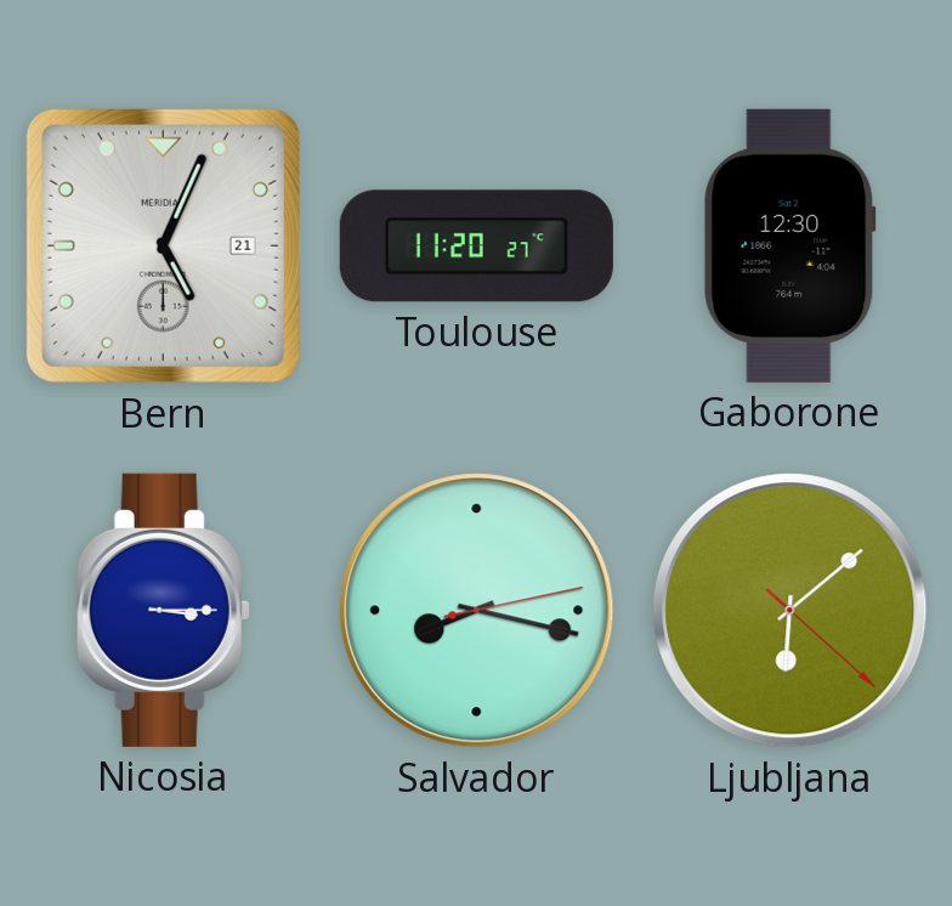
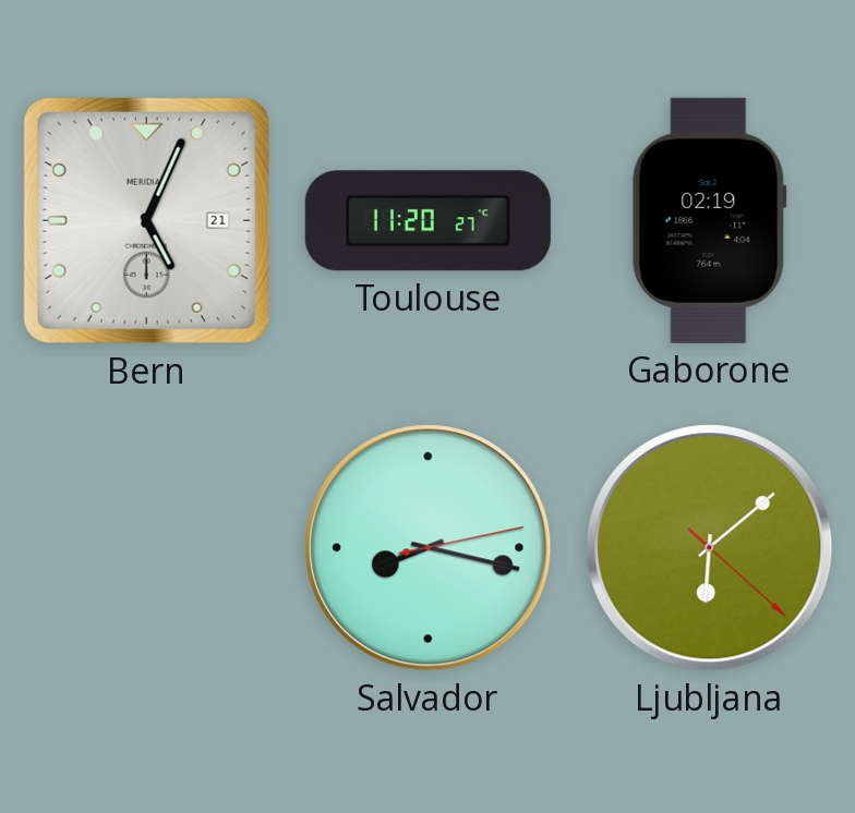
Gaborone: 12:30 -> 02:19
Nicosia: 3:15 -> none
